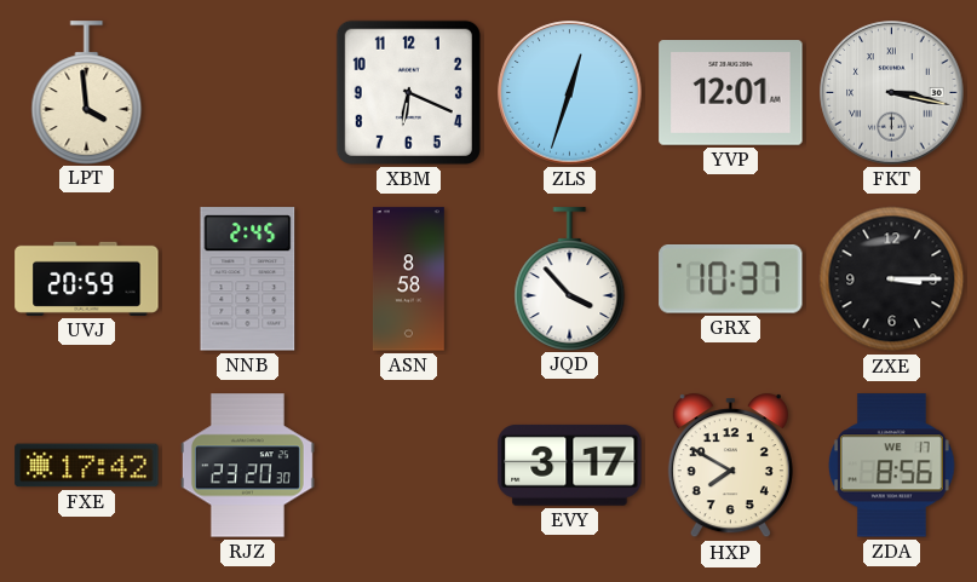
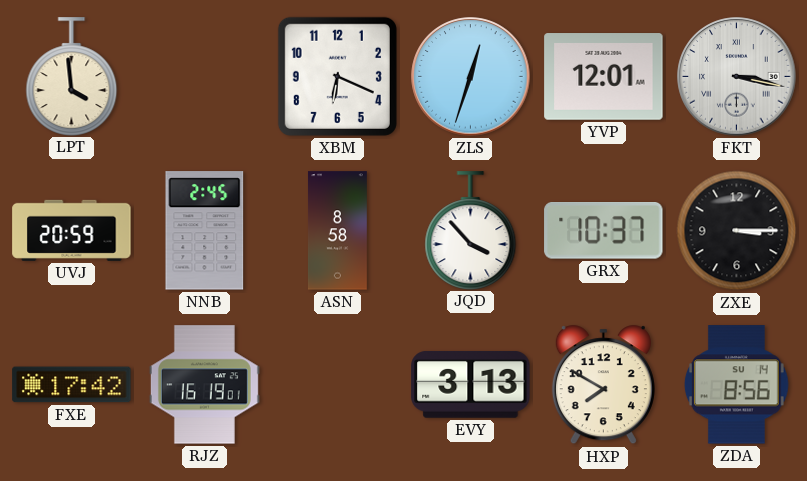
RJZ: 23:20 -> 16:19
EVY: 3:17 -> 3:13
ZDA date: WE 17 -> SU 14
